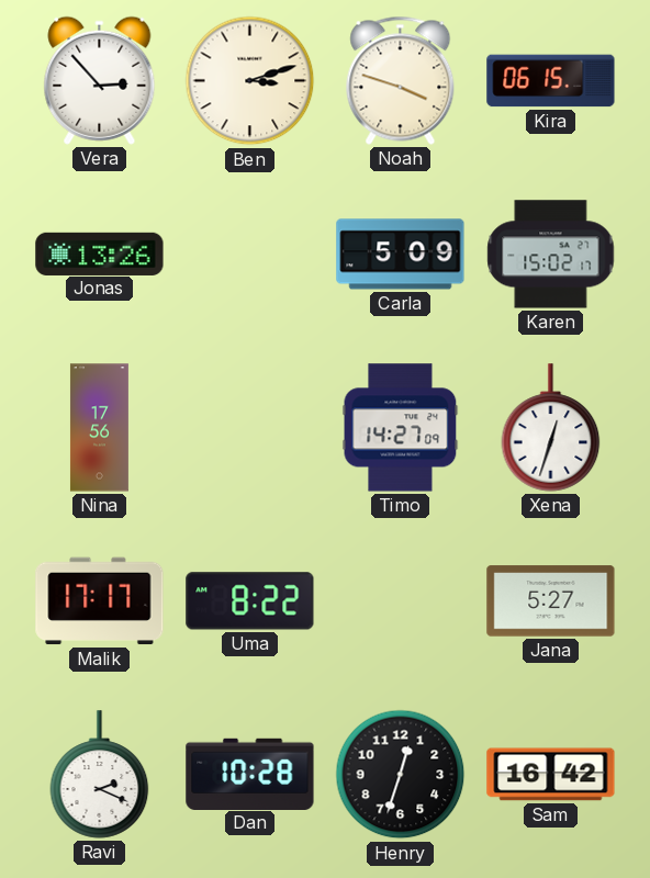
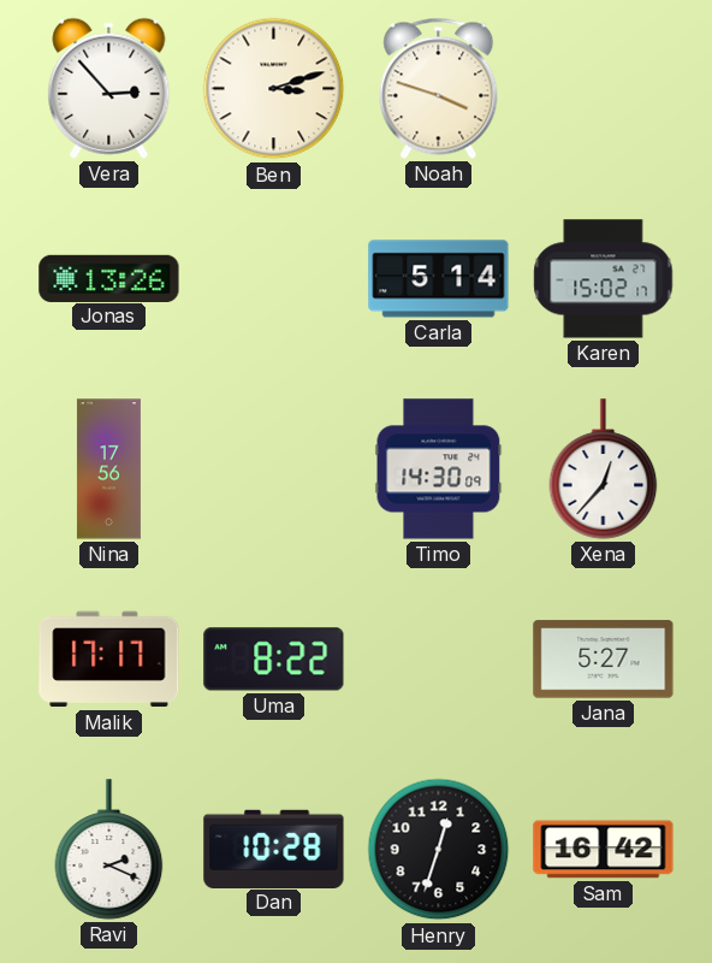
Kira: 06:15 -> none
Carla: 5:09 -> 5:14
Timo: 14:27 -> 14:30
Xena: 12:33 -> 12:37
